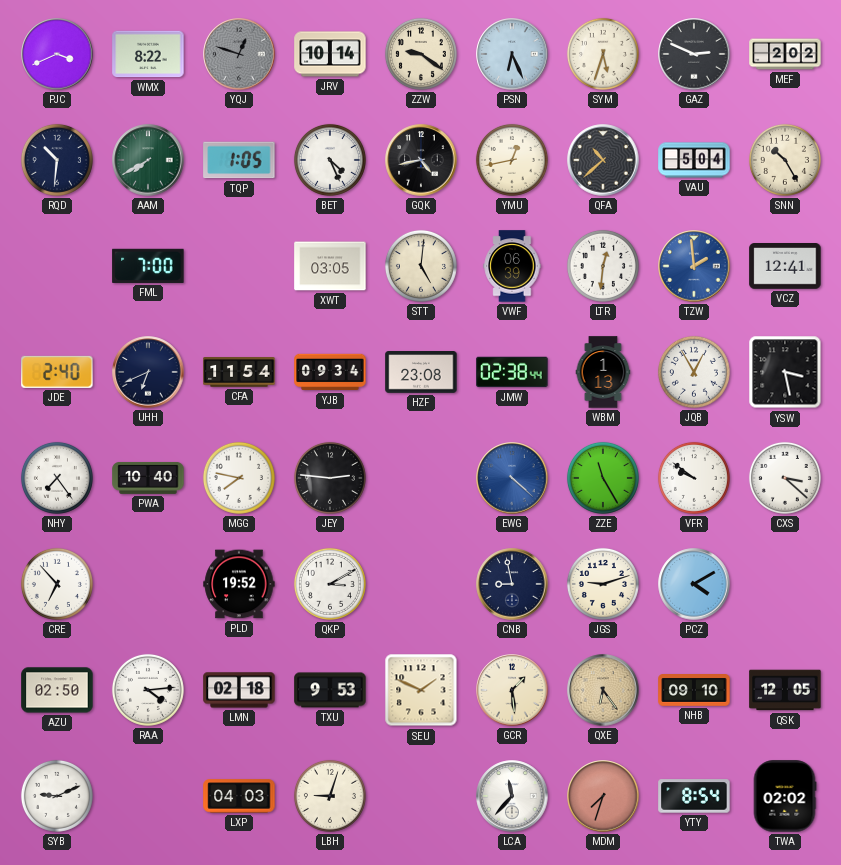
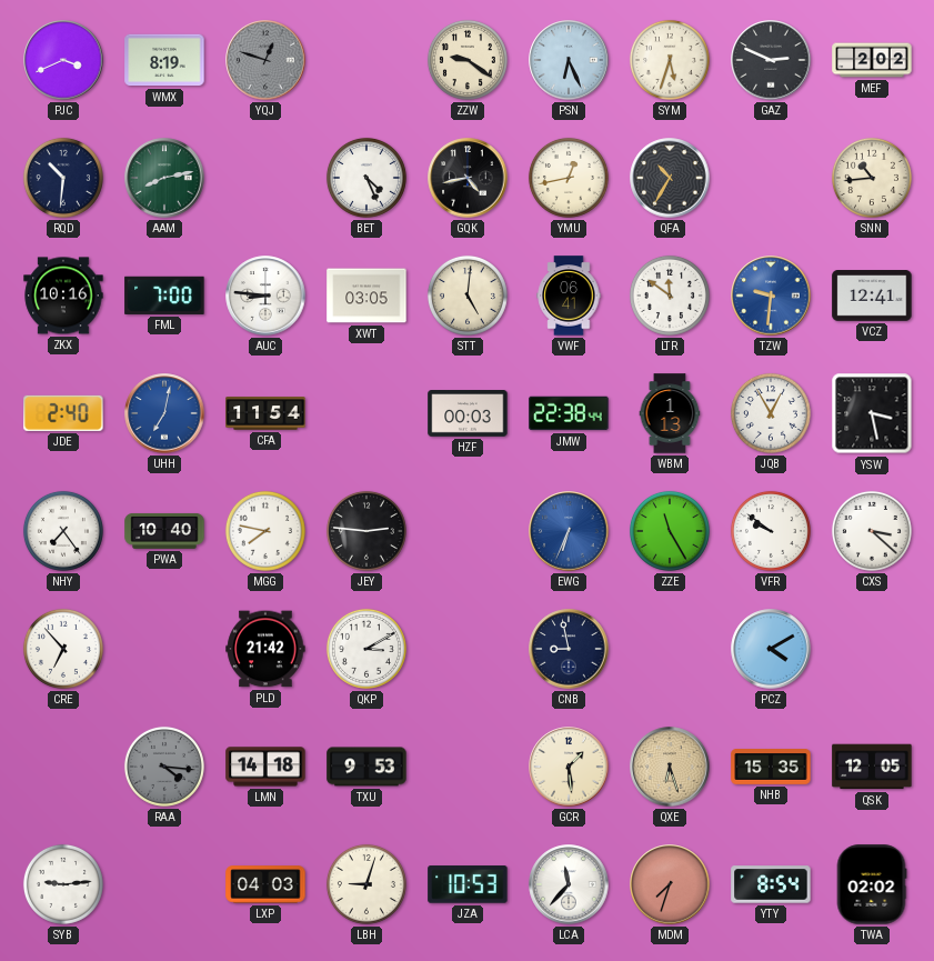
WMX: 8:22 -> 8:19
JRV: 10:14 -> none
AAM: 7:40 -> 8:13
TQP: 1:05 -> none
QFA: 10:38 -> 10:35
VAU: 5:04 -> none
SNN: 10:25 -> 10:44
ZKX: none -> 10:16
AUC: none -> 8:46
VWF: 06:39 -> 06:41
LTR: 12:31 -> 11:51
TZW: 1:59 -> 9:31
UHH: 6:41 -> 7:02
UHH dial: navy -> blue
YJB: 09:34 -> none
HZF: 23:08 -> 00:03
JMW: 02:38 -> 22:38
EWG: 4:22 -> 6:34
PLD: 19:52 -> 21:42
JGS: 9:12 -> none
AZU: 02:50 -> none
RAA: 4:14 -> 4:16
RAA dial: white -> grey
LMN: 02:18 -> 14:18
SEU: 1:49 -> none
QXE: 6:24 -> 6:27
NHB: 09:10 -> 15:35
SYB: 9:11 -> 9:14
JZA: none -> 10:53
